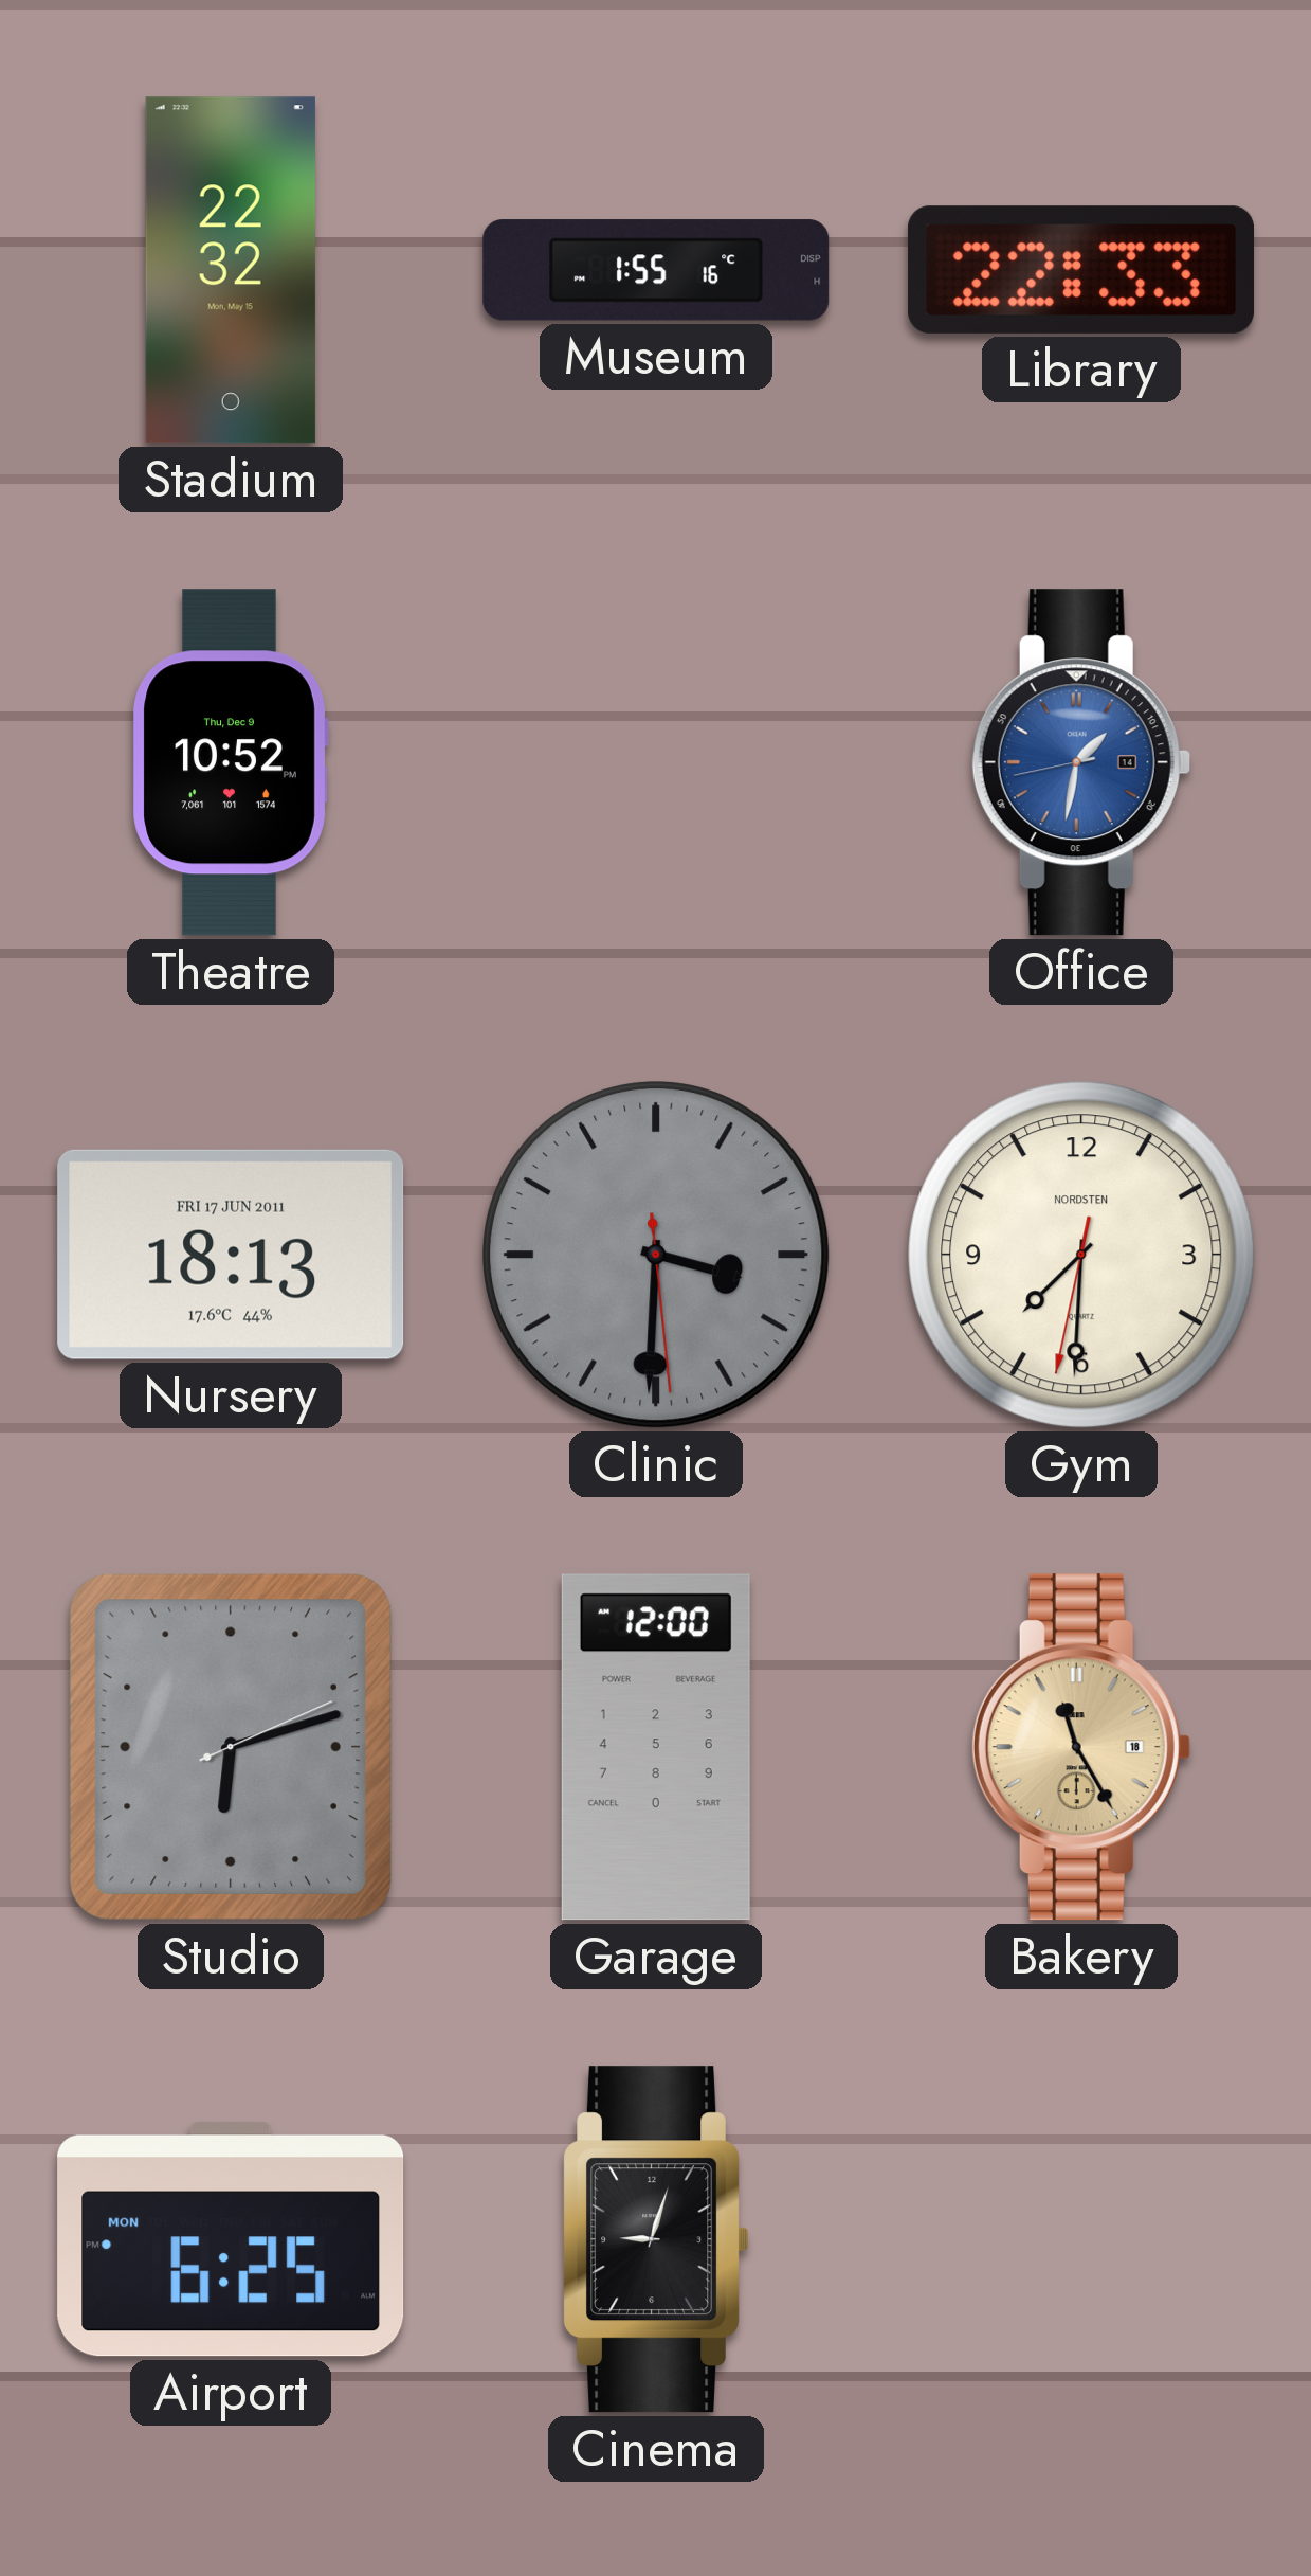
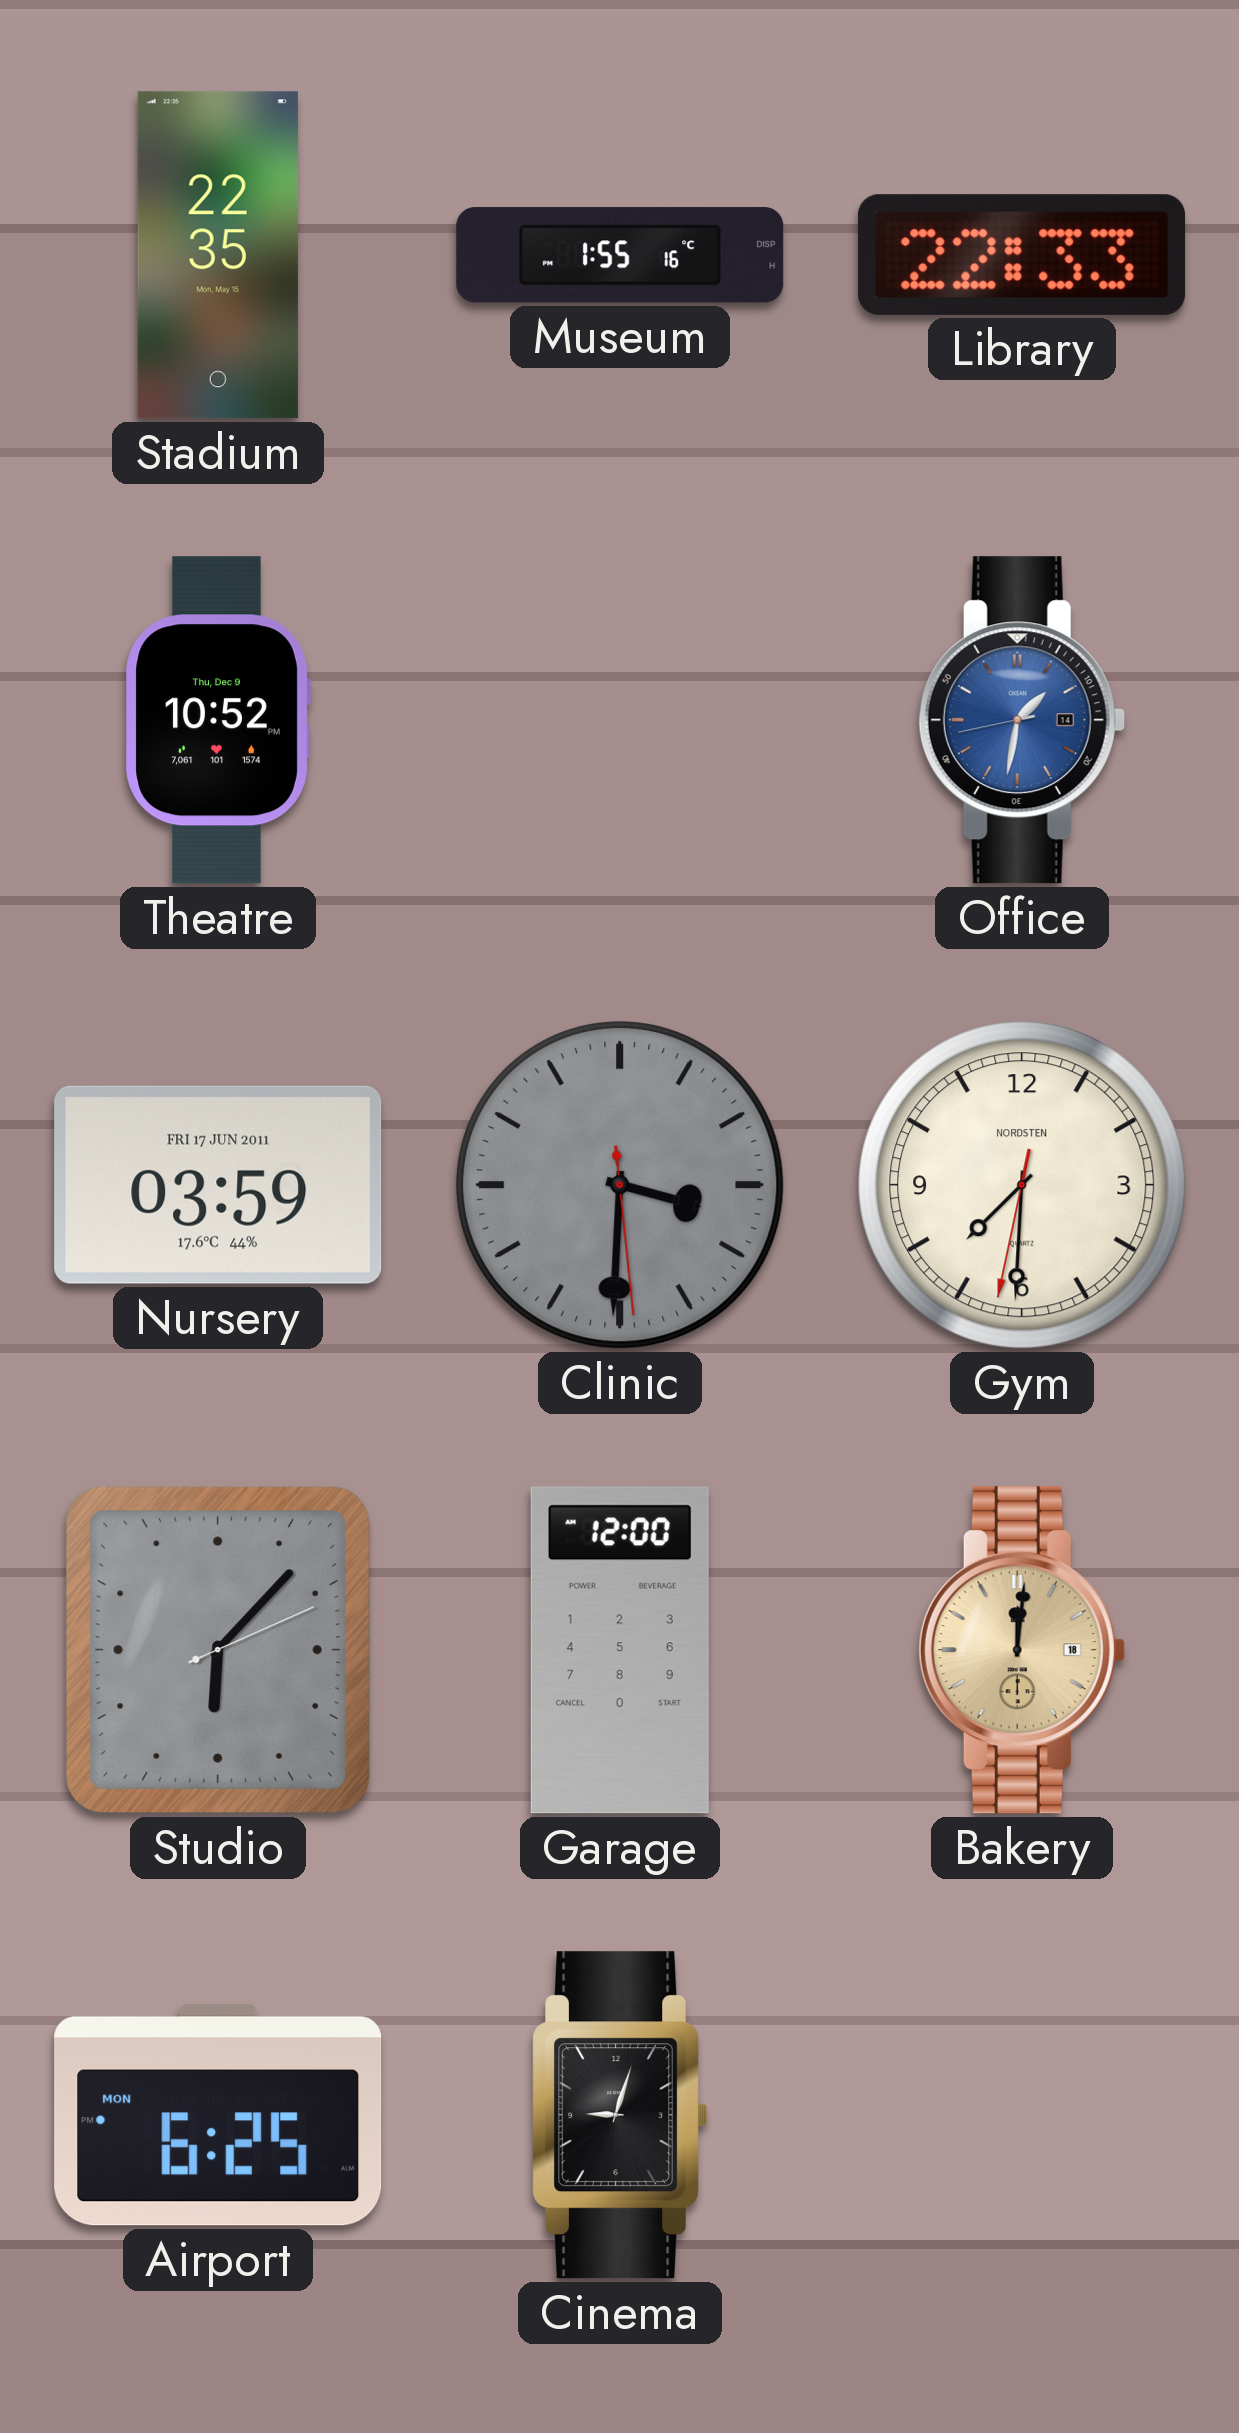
Stadium: 22:32 -> 22:35
Nursery: 18:13 -> 03:59
Studio: 6:12 -> 6:07
Bakery: 11:25 -> 12:01
